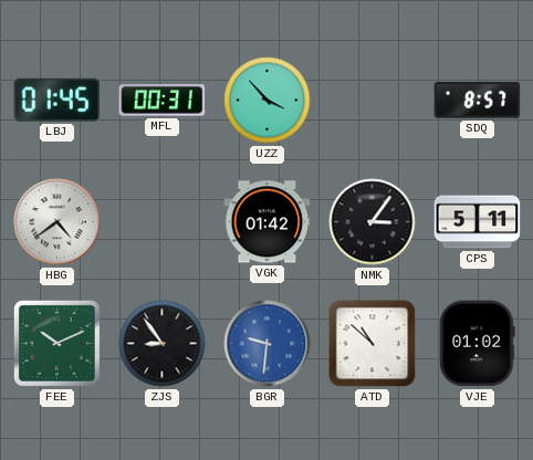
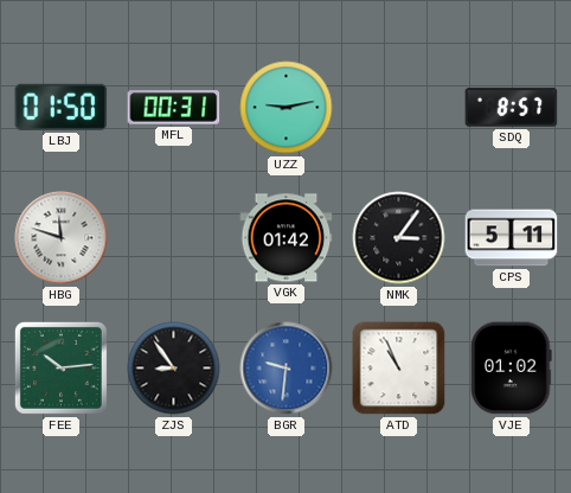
LBJ: 01:45 -> 01:50
UZZ: 3:53 -> 9:13
HBG: 4:39 -> 11:48
FEE: 10:11 -> 10:14
ATD: 10:52 -> 10:56
